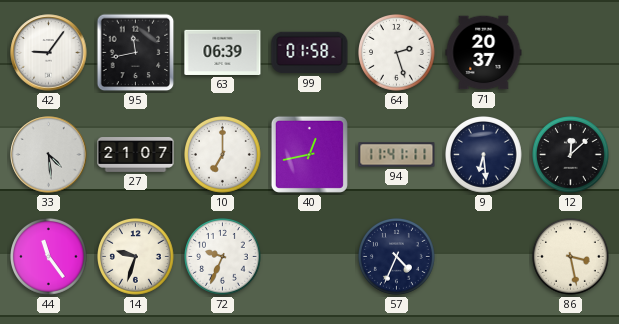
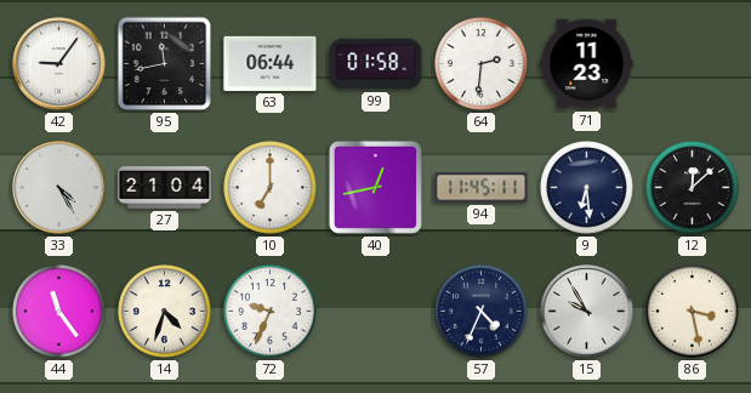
63: 06:39 -> 06:44
64: 2:27 -> 2:31
71: 20:37 -> 11:23
33: 4:29 -> 4:25
27: 21:07 -> 21:04
94: 11:41 -> 11:45
14: 9:33 -> 4:33
15: none -> 9:55
